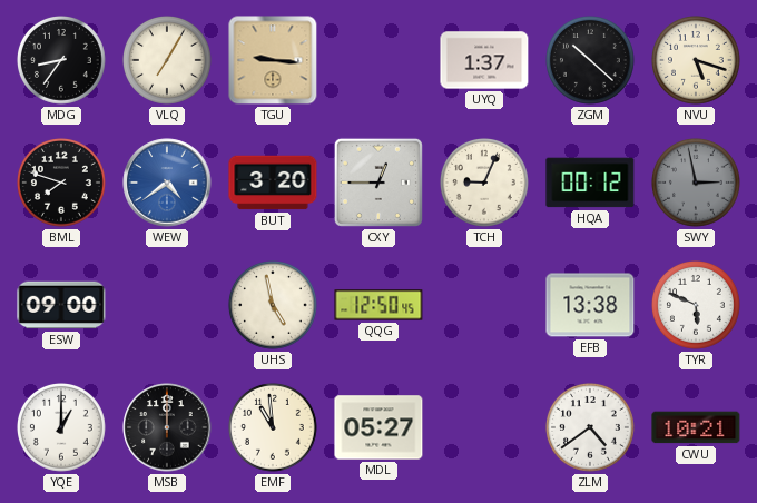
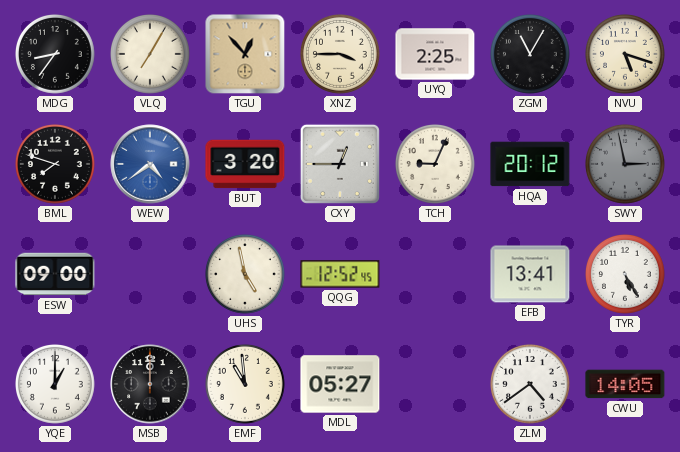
TGU: 9:16 -> 12:53
XNZ: none -> 3:45
UYQ: 1:37 -> 2:25
ZGM: 10:22 -> 11:05
HQA: 00:12 -> 20:12
QQG: 12:50 -> 12:52
EFB: 13:38 -> 13:41
TYR: 5:49 -> 5:25
CWU: 10:21 -> 14:05
